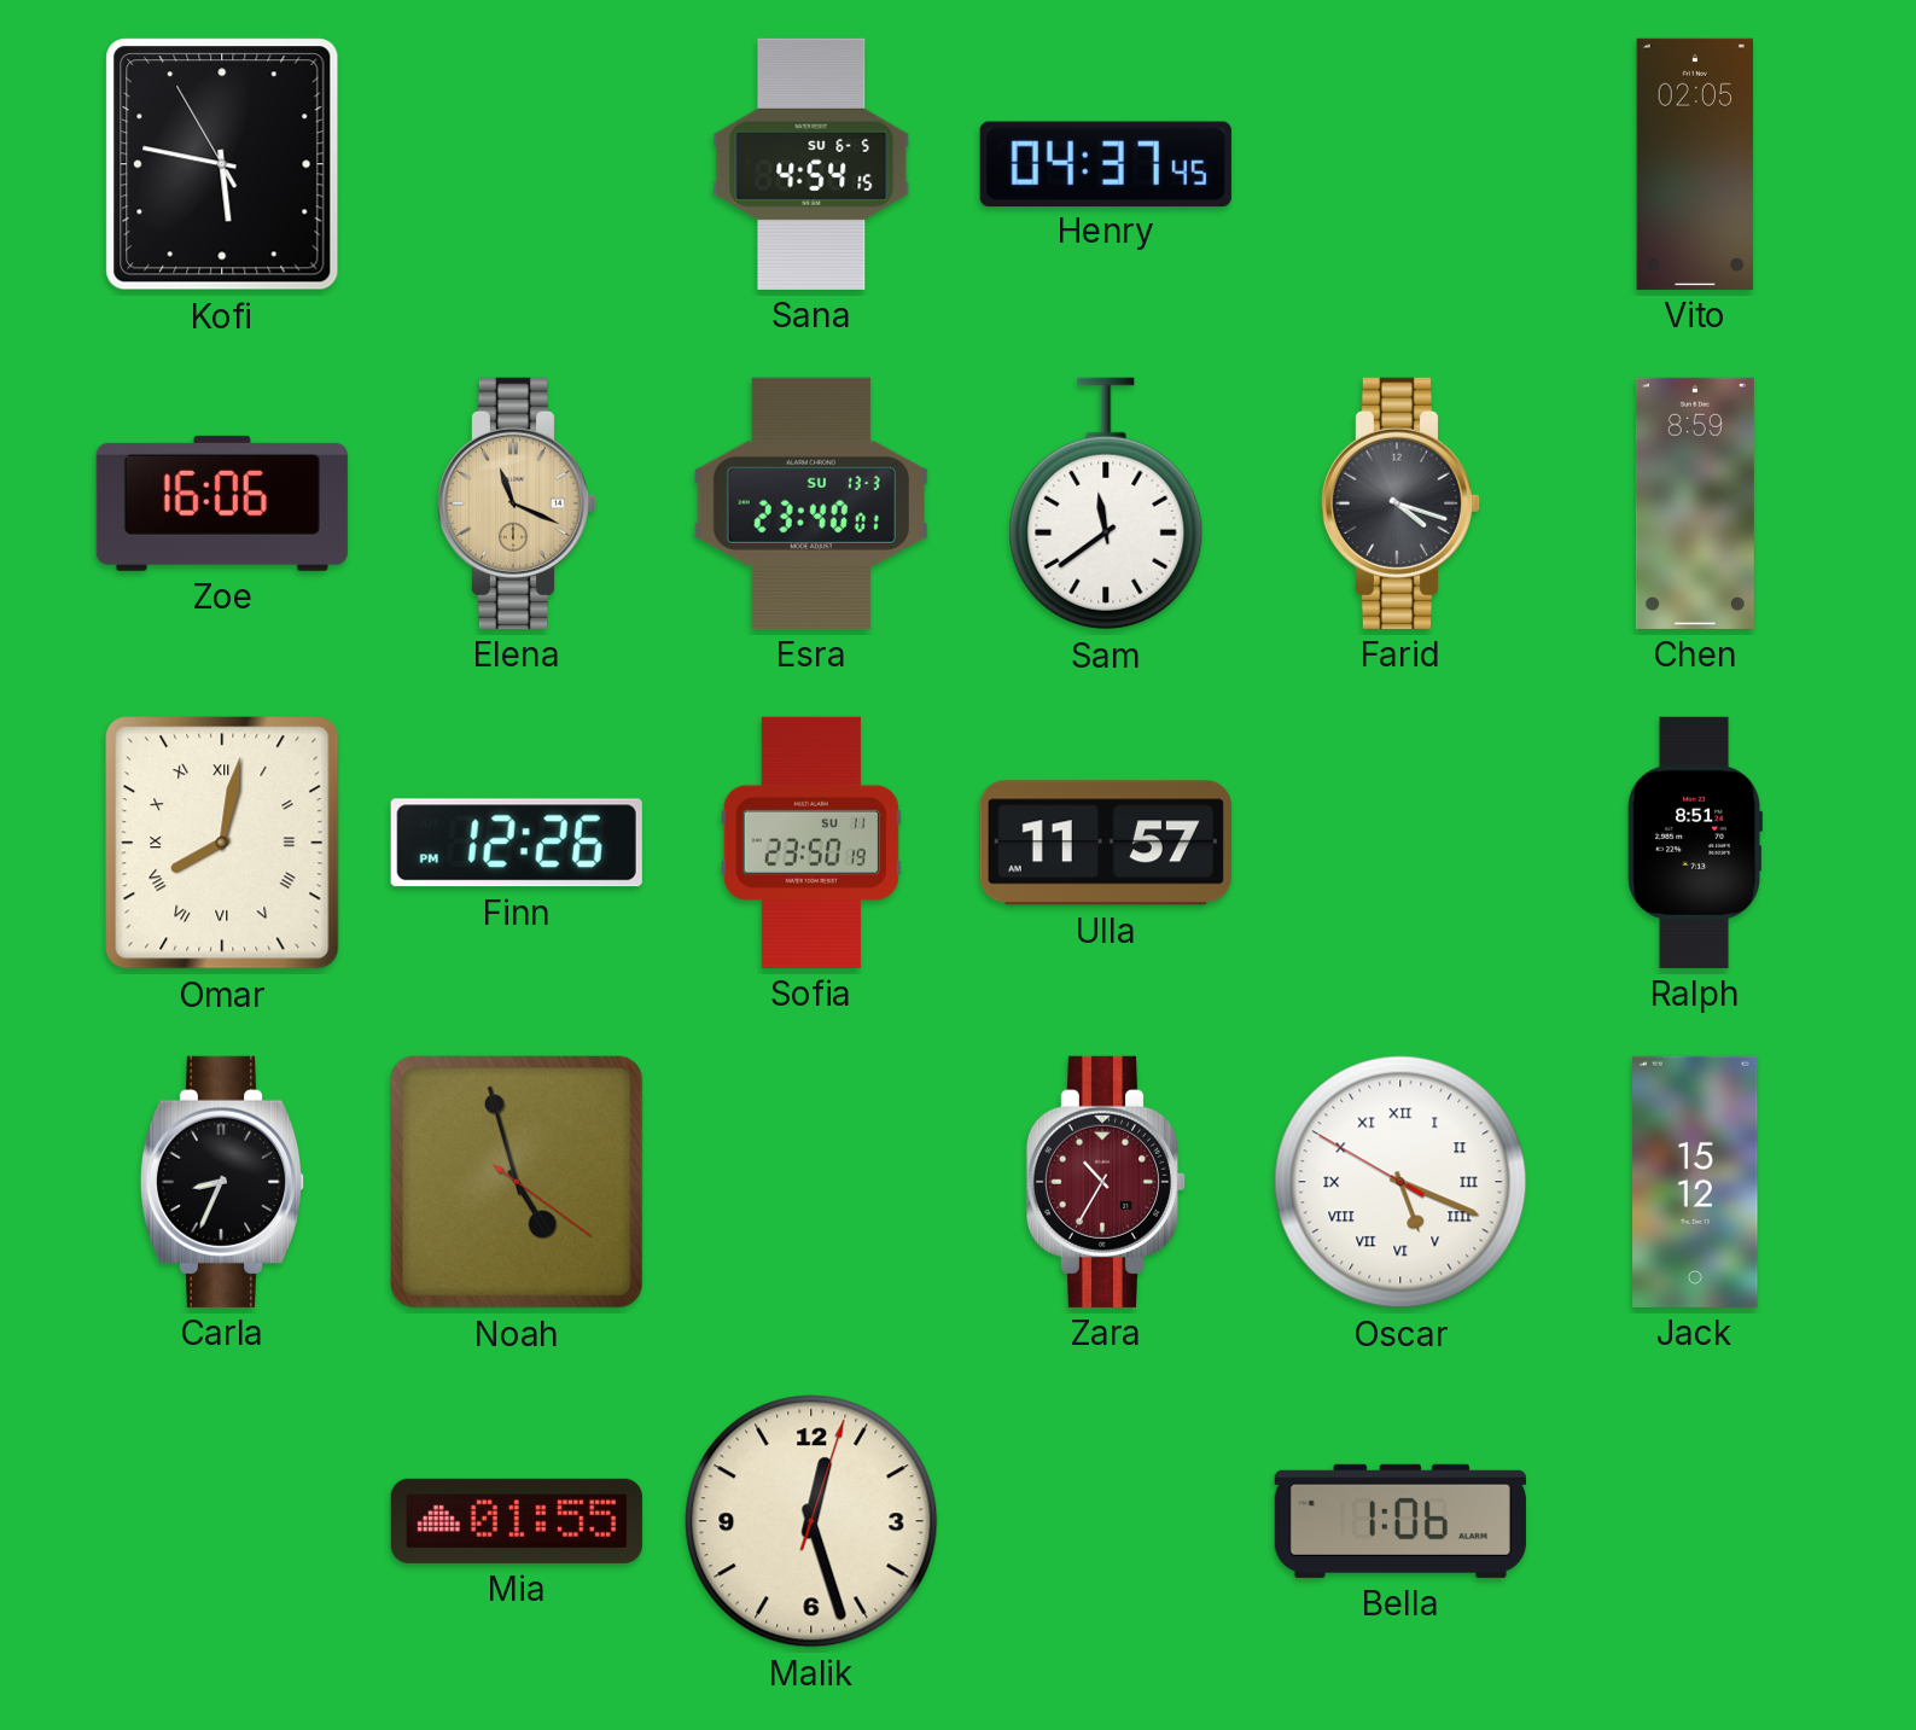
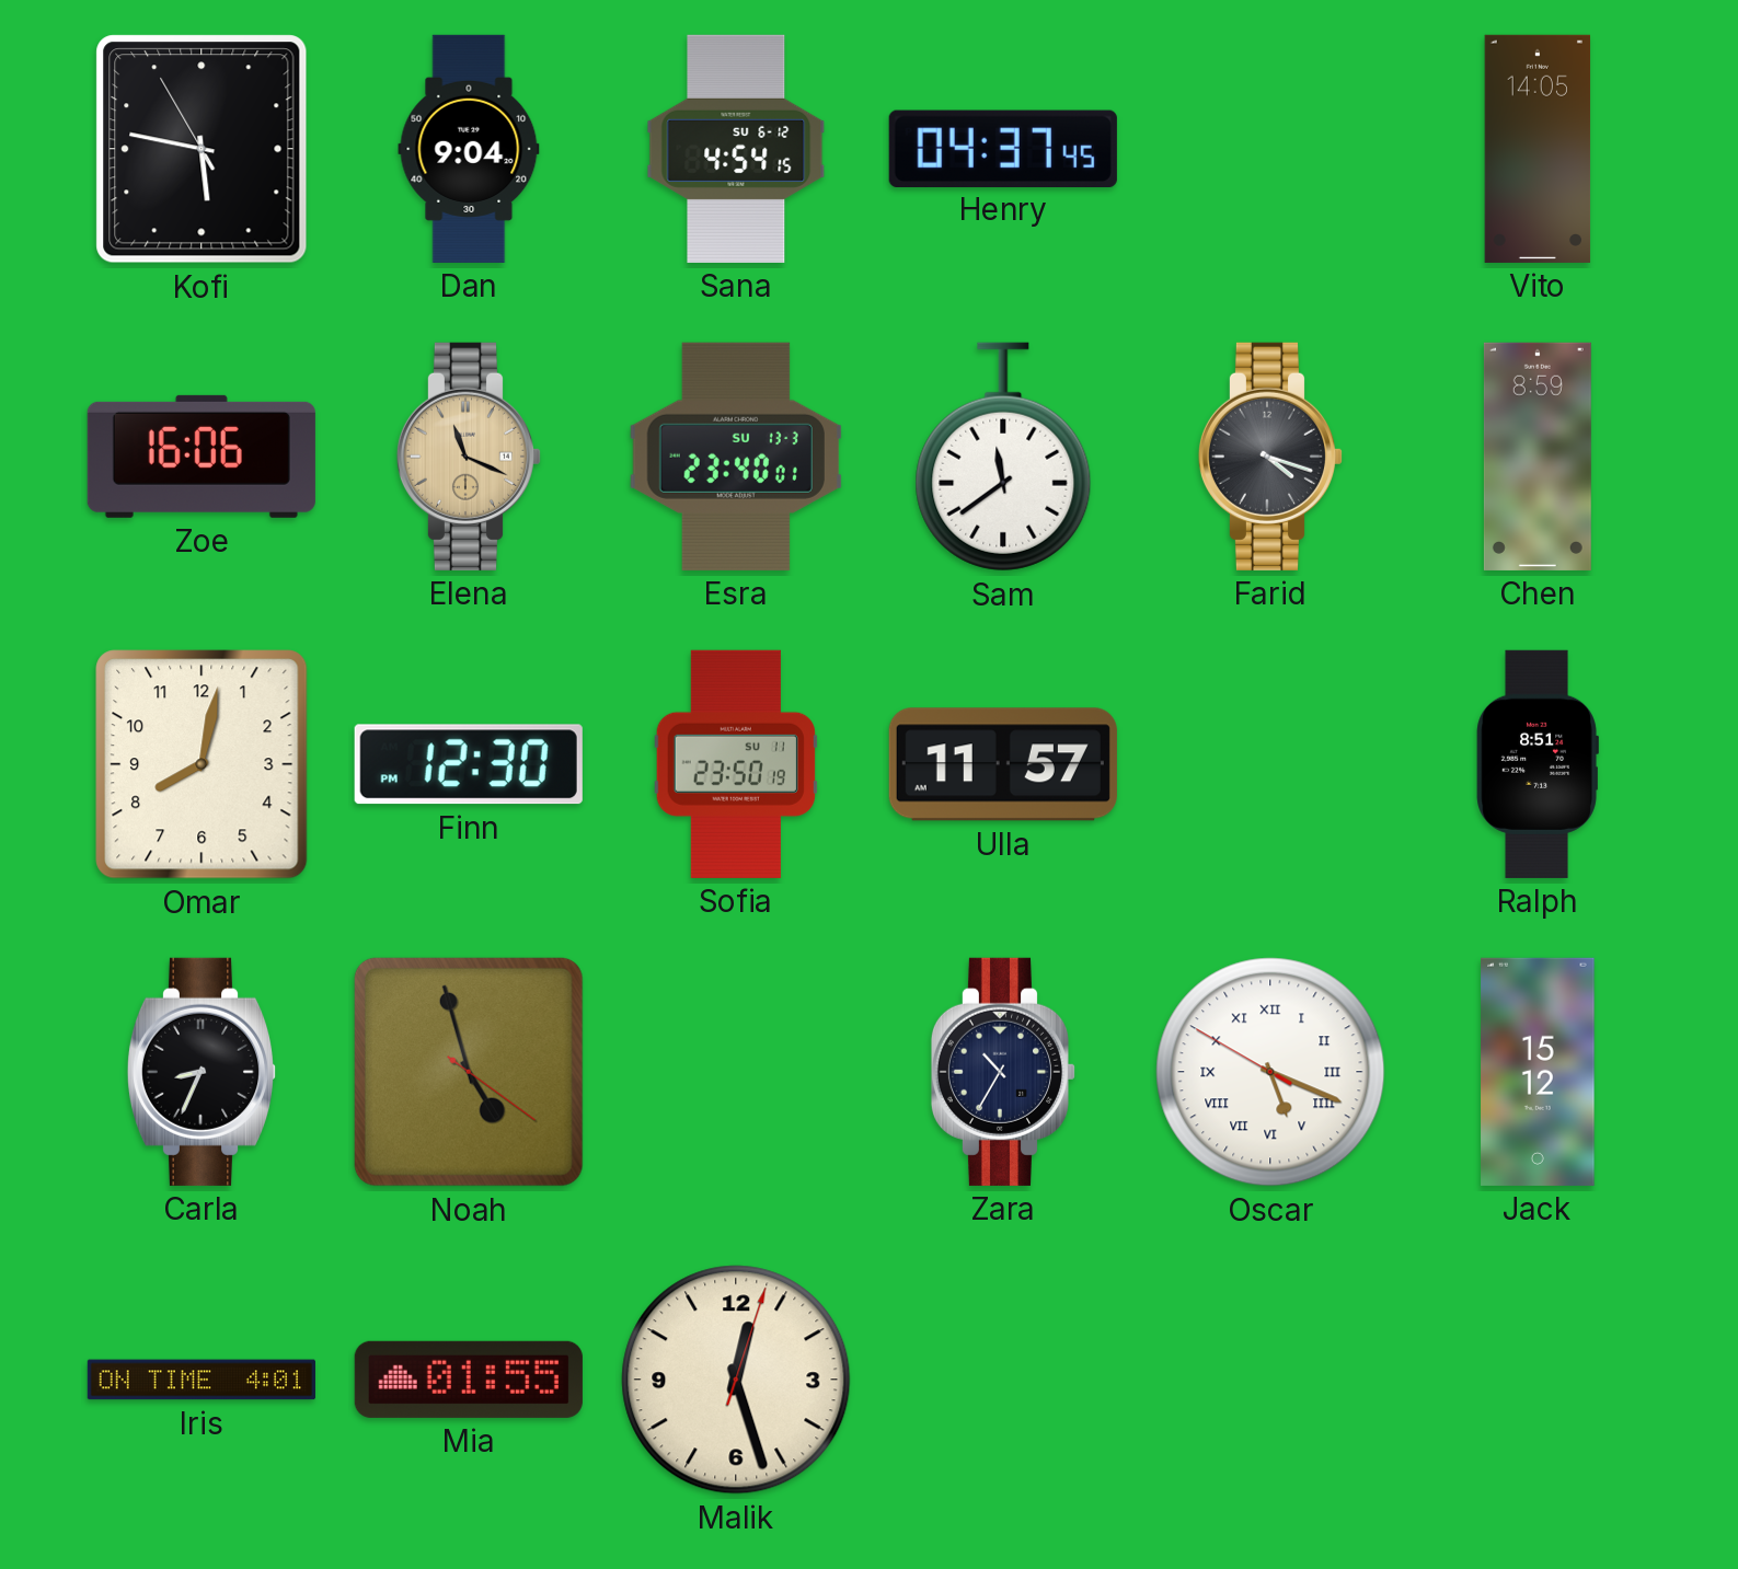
Dan: none -> 9:04
Sana date: SU 6-5 -> SU 6-12
Vito: 02:05 -> 14:05
Omar numerals: Roman -> Arabic
Finn: 12:26 -> 12:30
Zara dial: burgundy -> navy
Iris: none -> 4:01
Bella: 1:06 -> none
